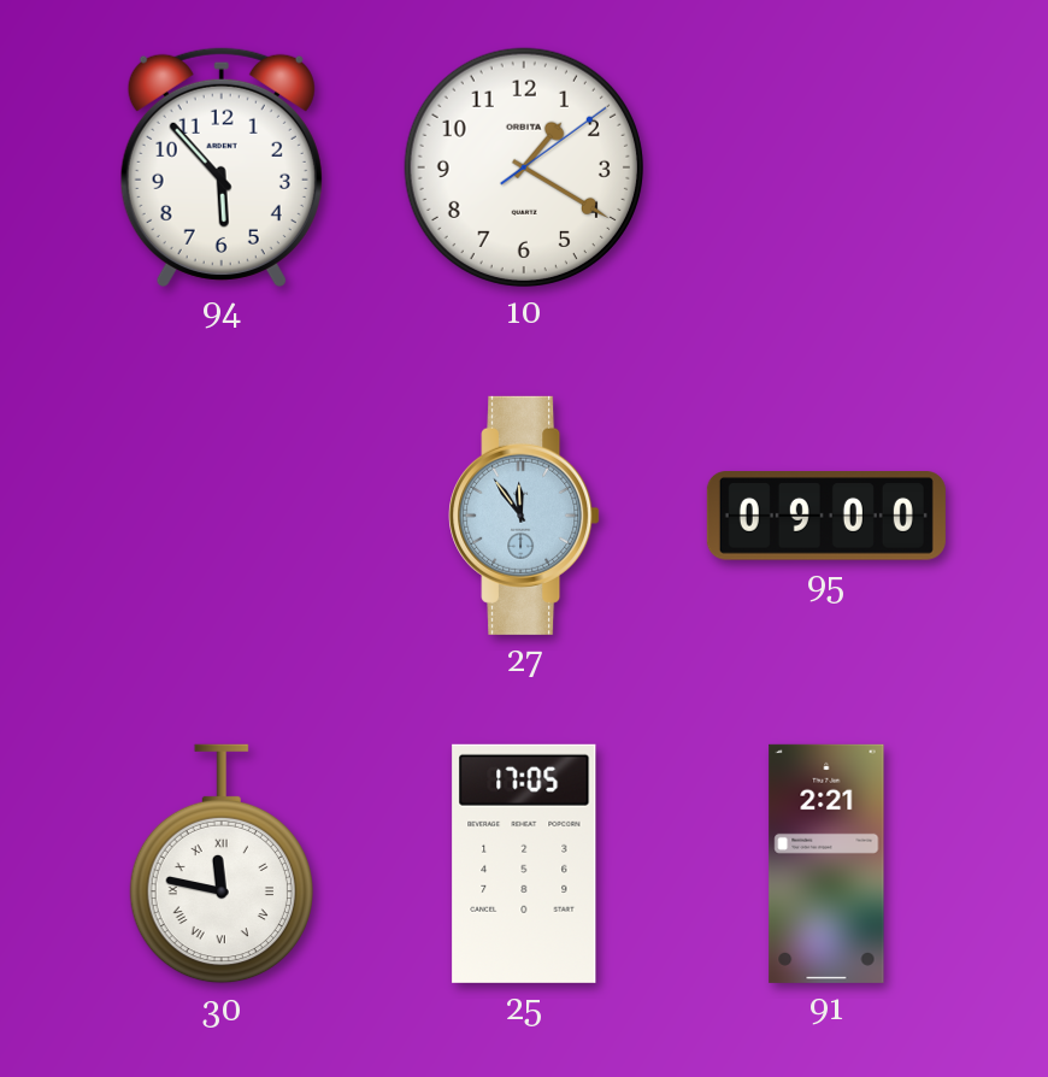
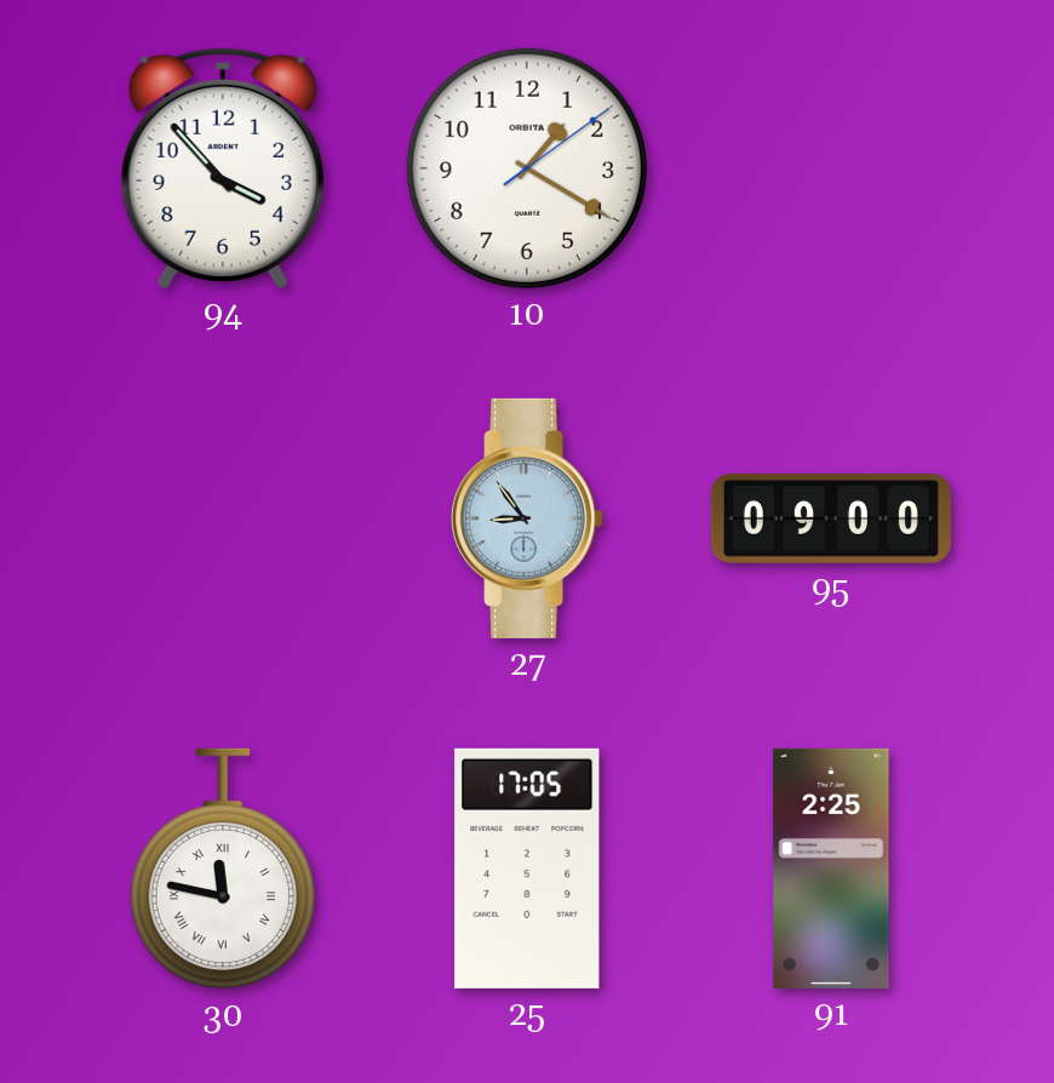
94: 5:53 -> 3:53
27: 11:54 -> 8:54
91: 2:21 -> 2:25
